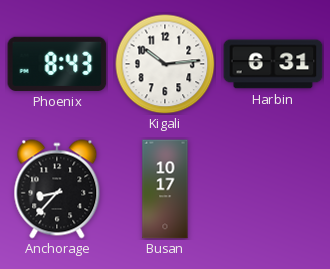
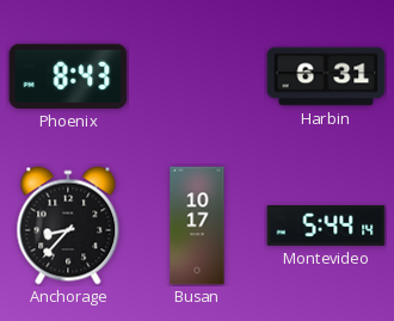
Kigali: 10:14 -> none
Montevideo: none -> 5:44
